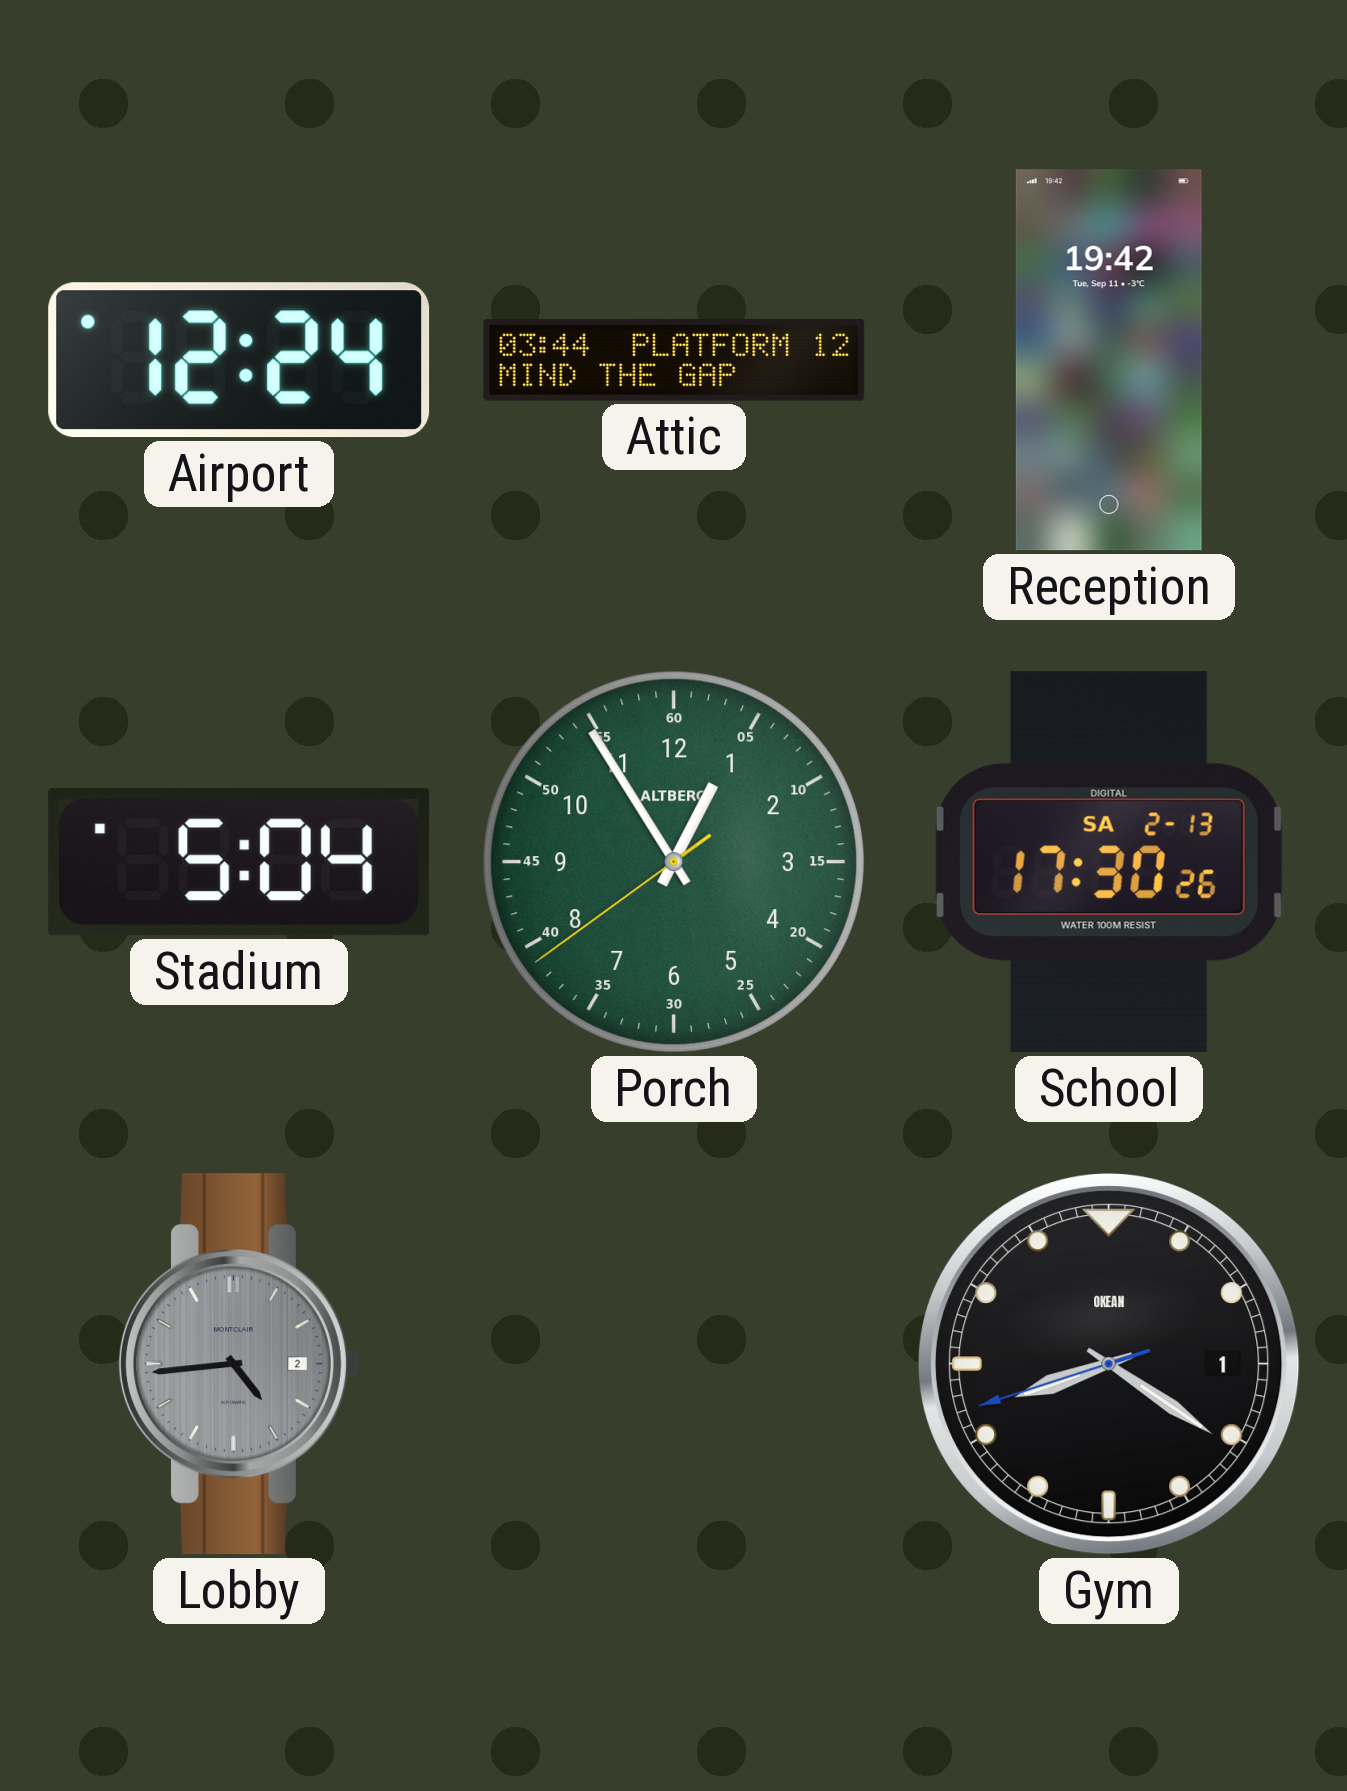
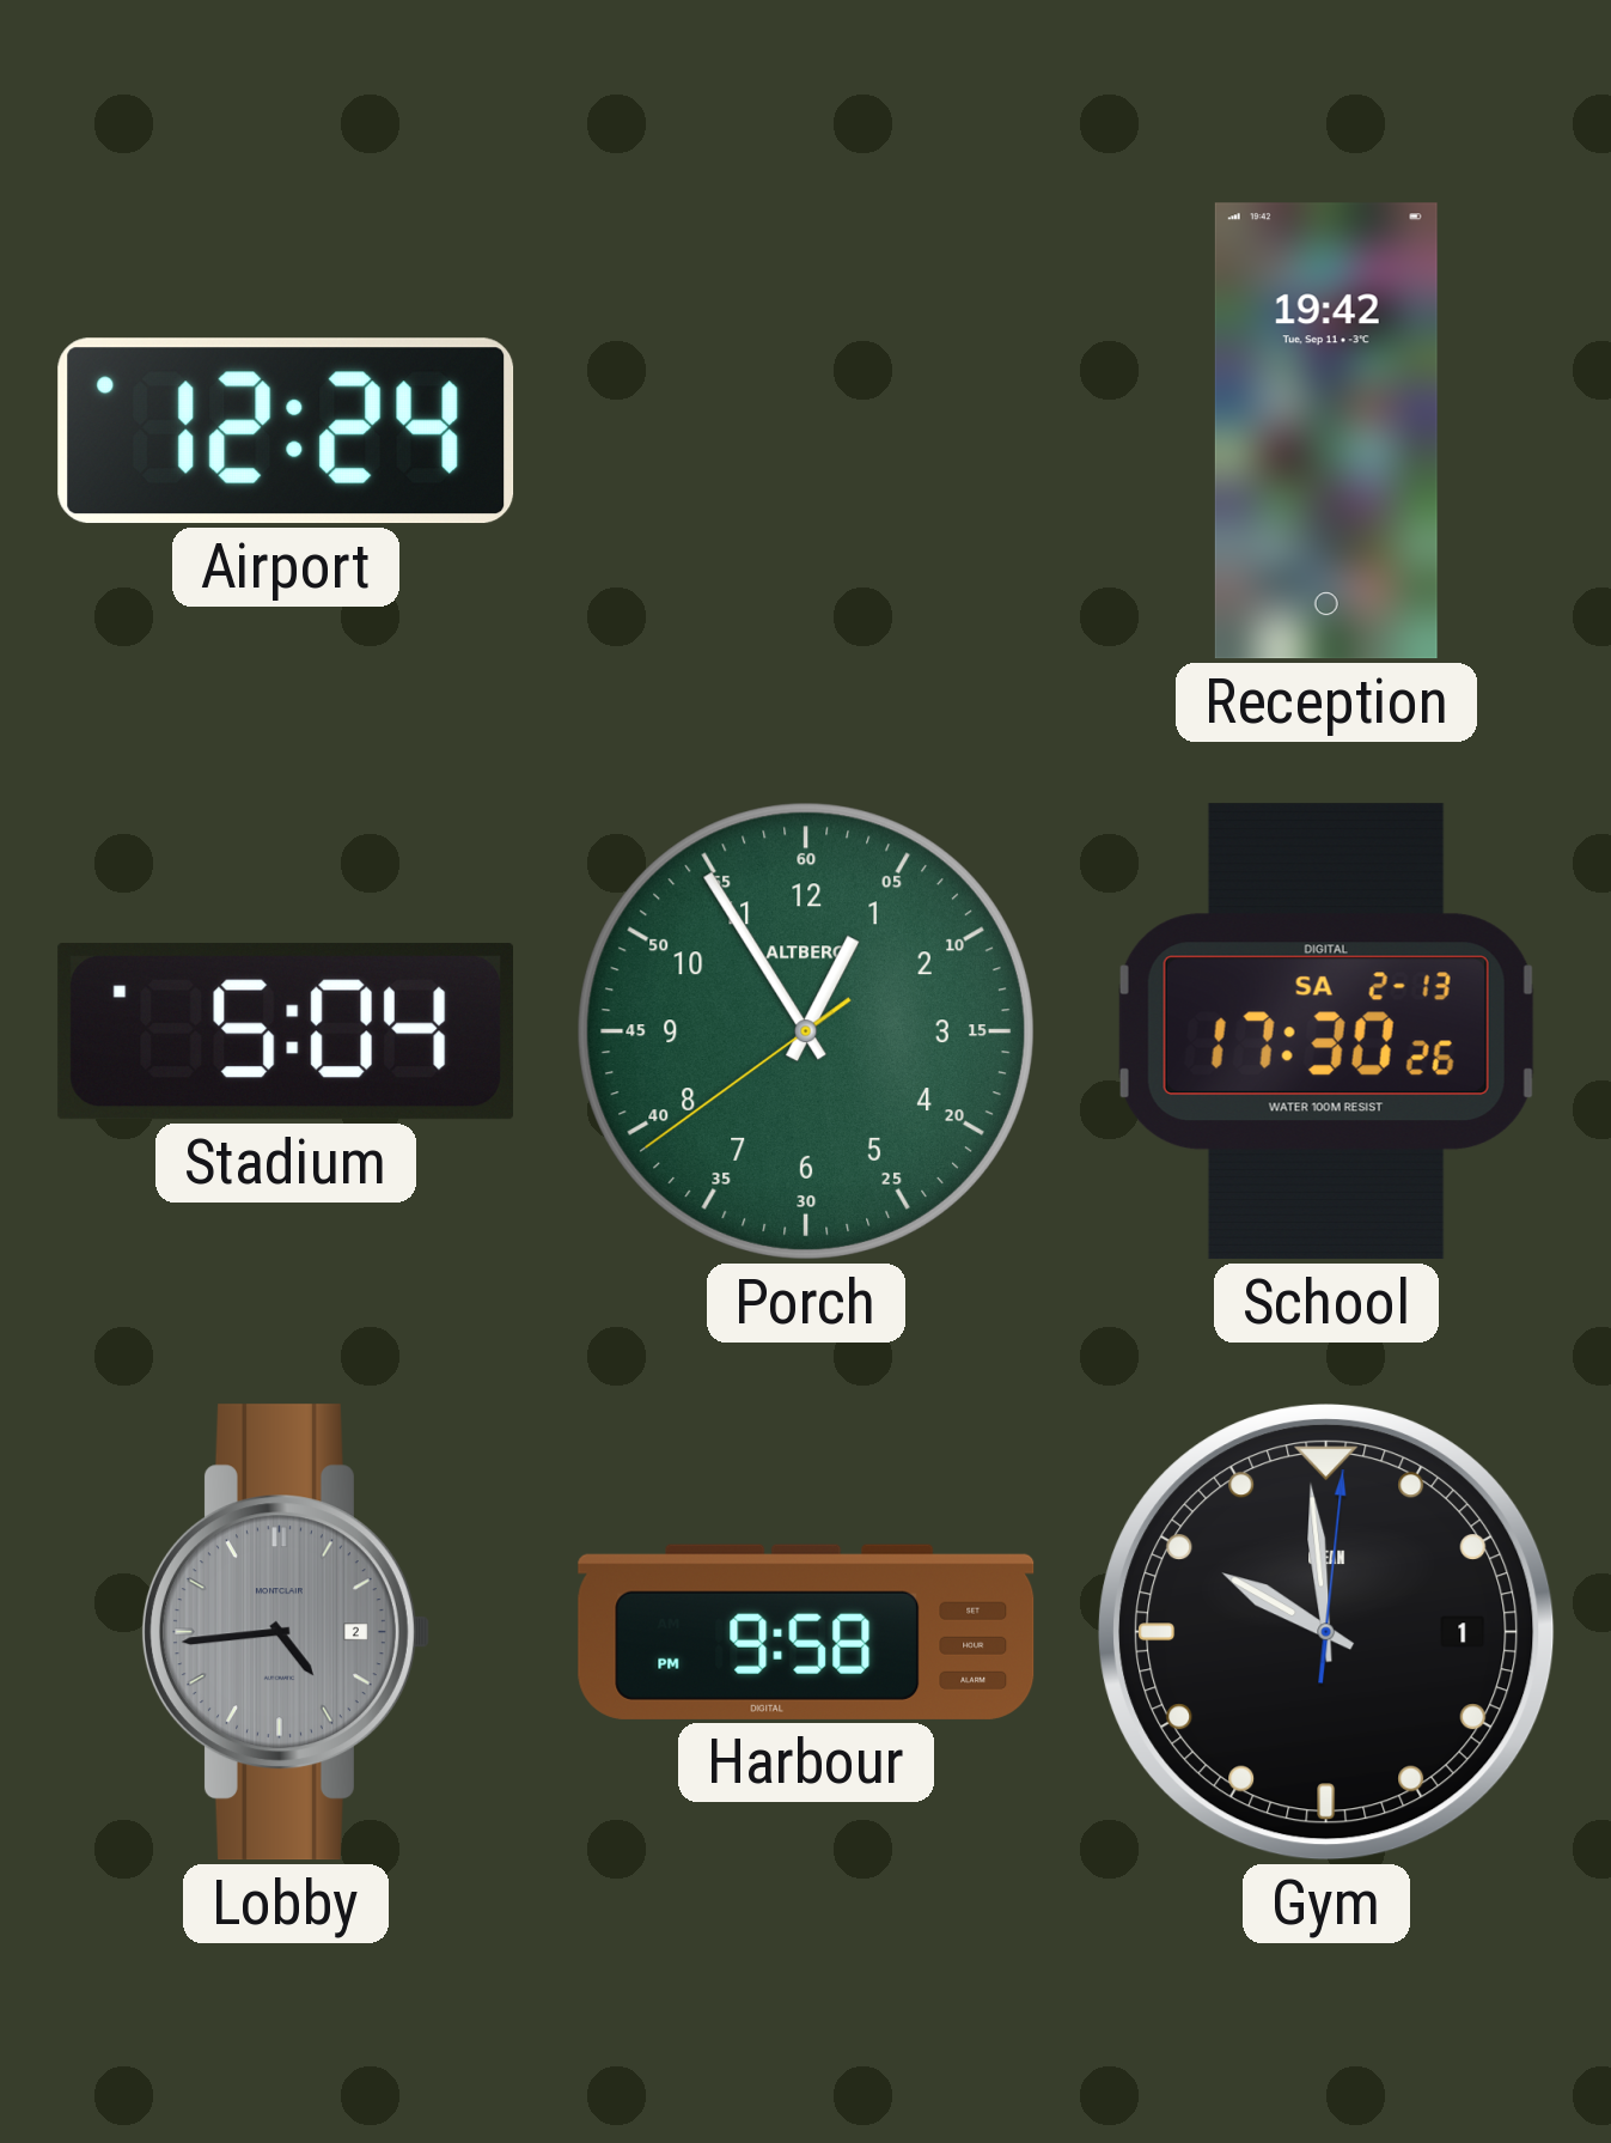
Attic: 03:44 -> none
Harbour: none -> 9:58
Gym: 8:20 -> 9:59
